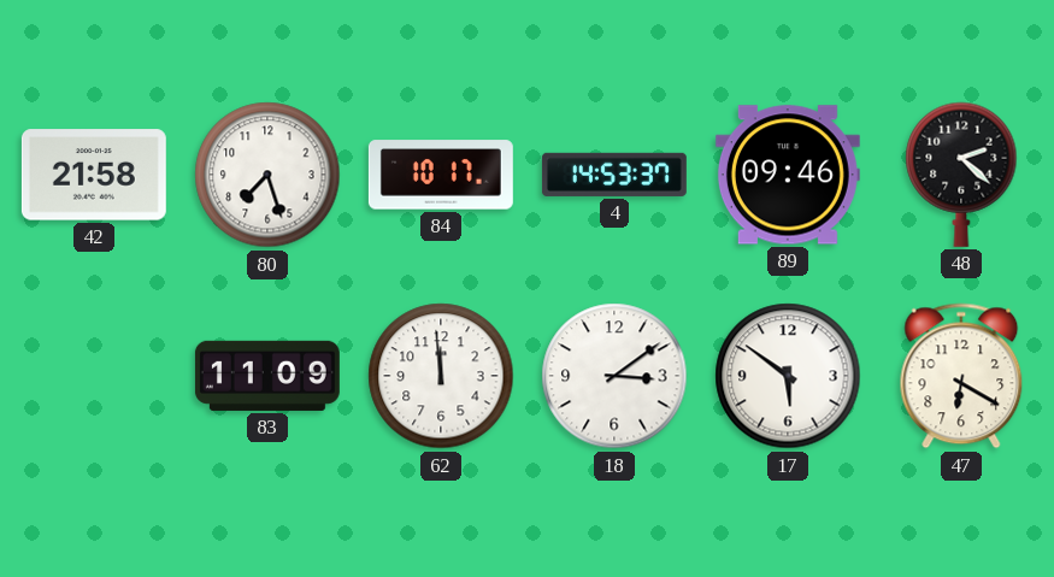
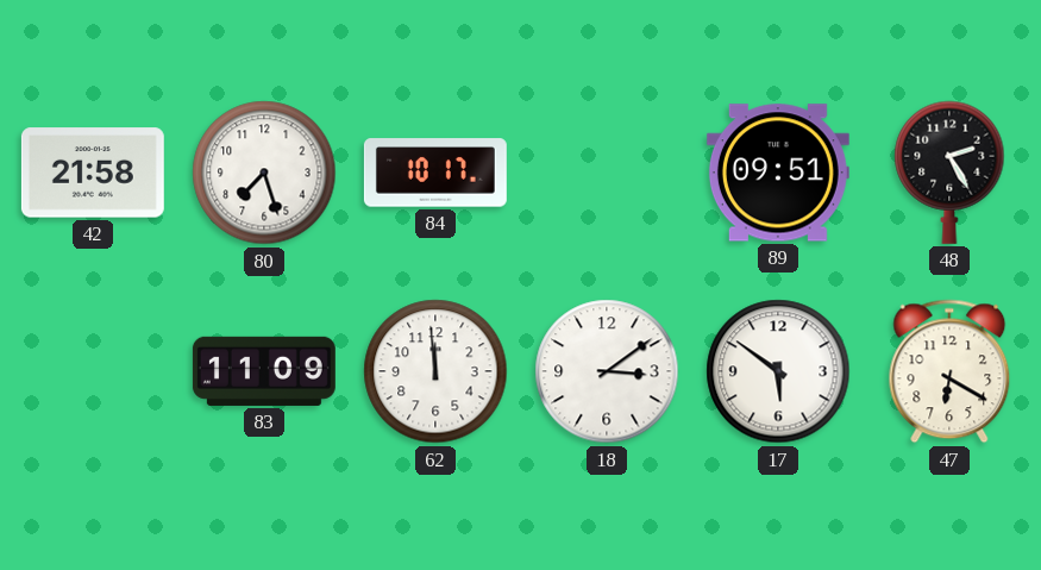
4: 14:53 -> none
89: 09:46 -> 09:51
48: 2:22 -> 2:25
